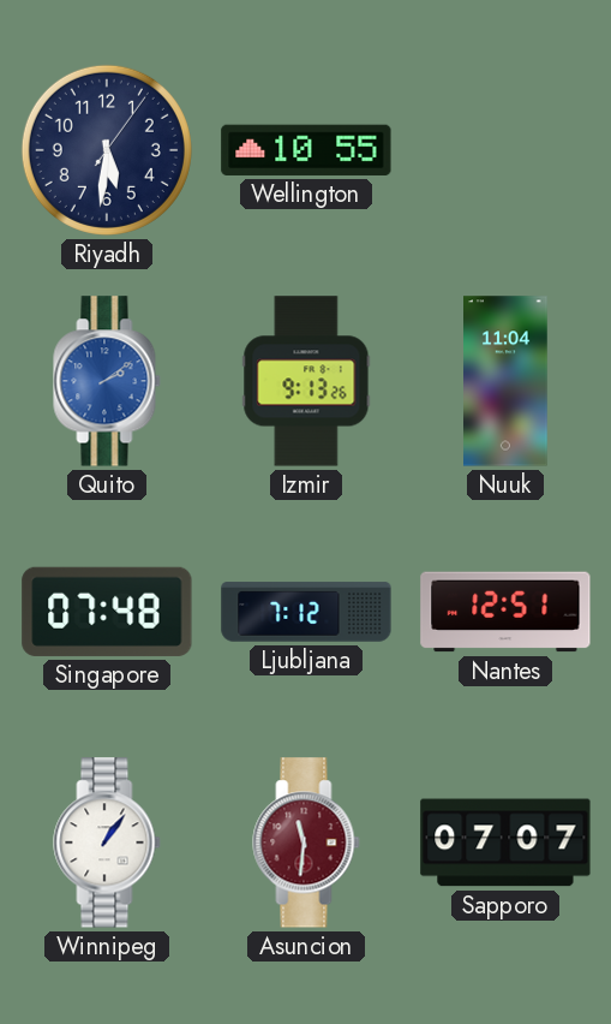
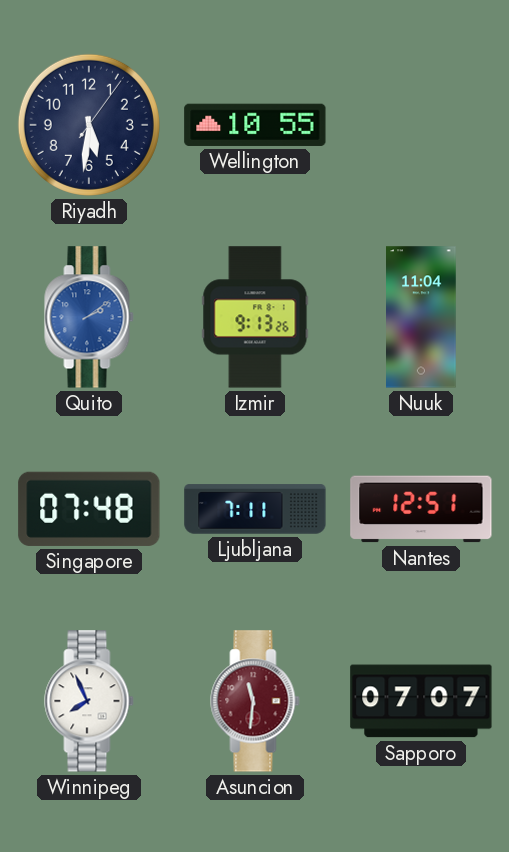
Ljubljana: 7:12 -> 7:11
Winnipeg: 1:06 -> 7:56
